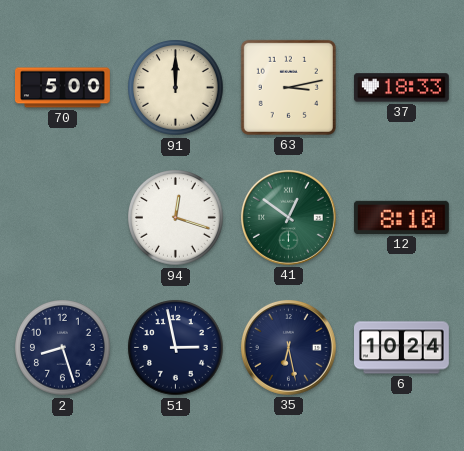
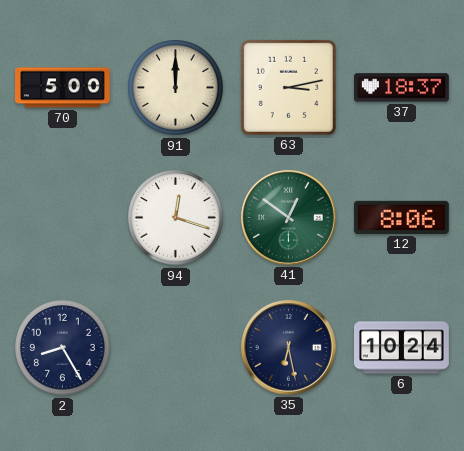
37: 18:33 -> 18:37
12: 8:10 -> 8:06
2: 8:27 -> 8:25
51: 2:58 -> none
